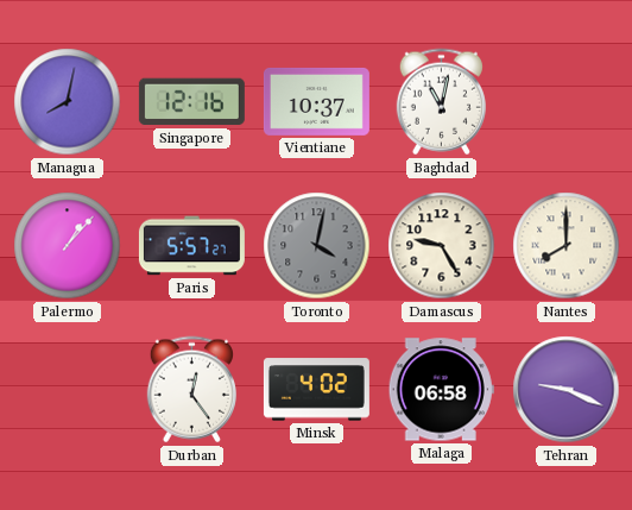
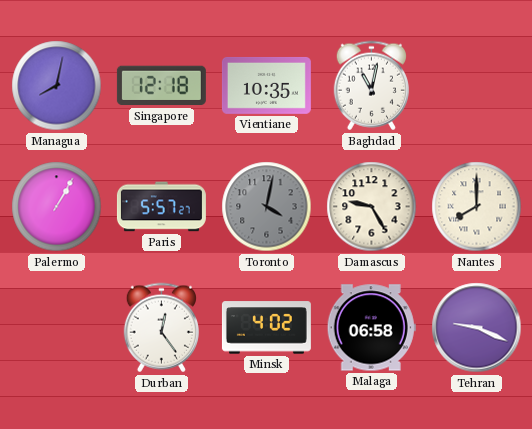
Singapore: 12:16 -> 12:18
Vientiane: 10:37 -> 10:35
Palermo: 1:07 -> 1:05
